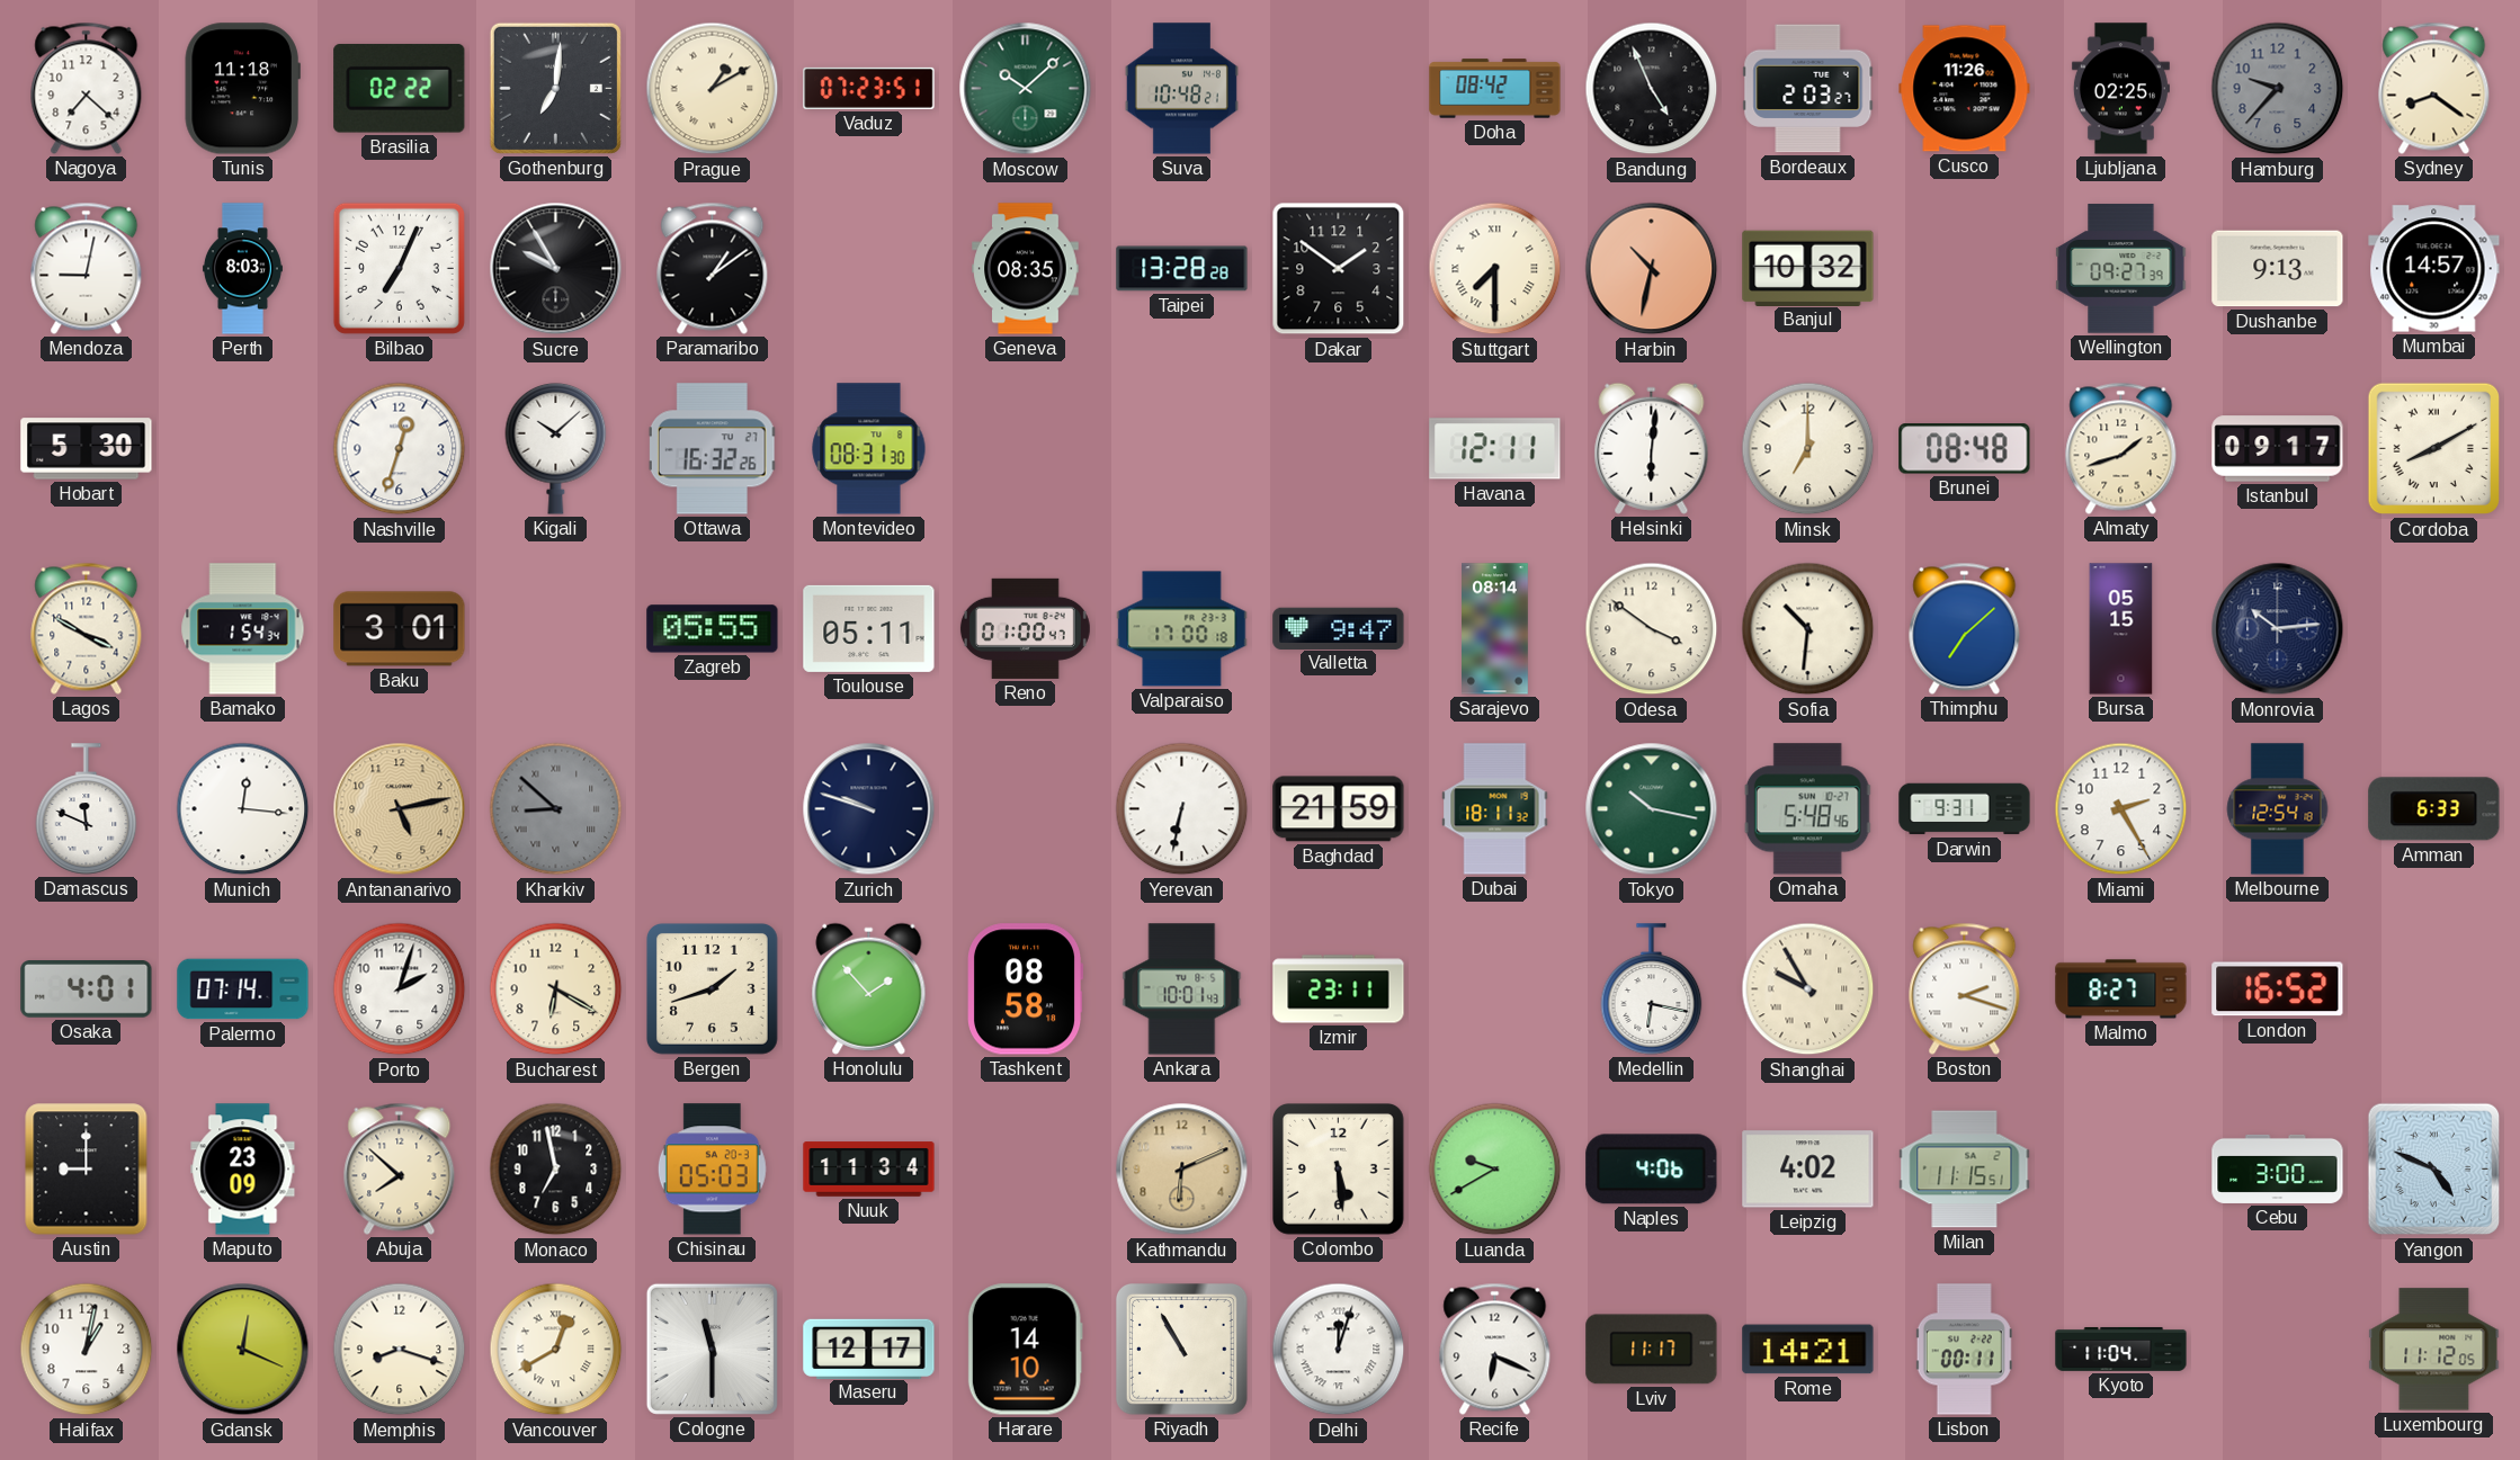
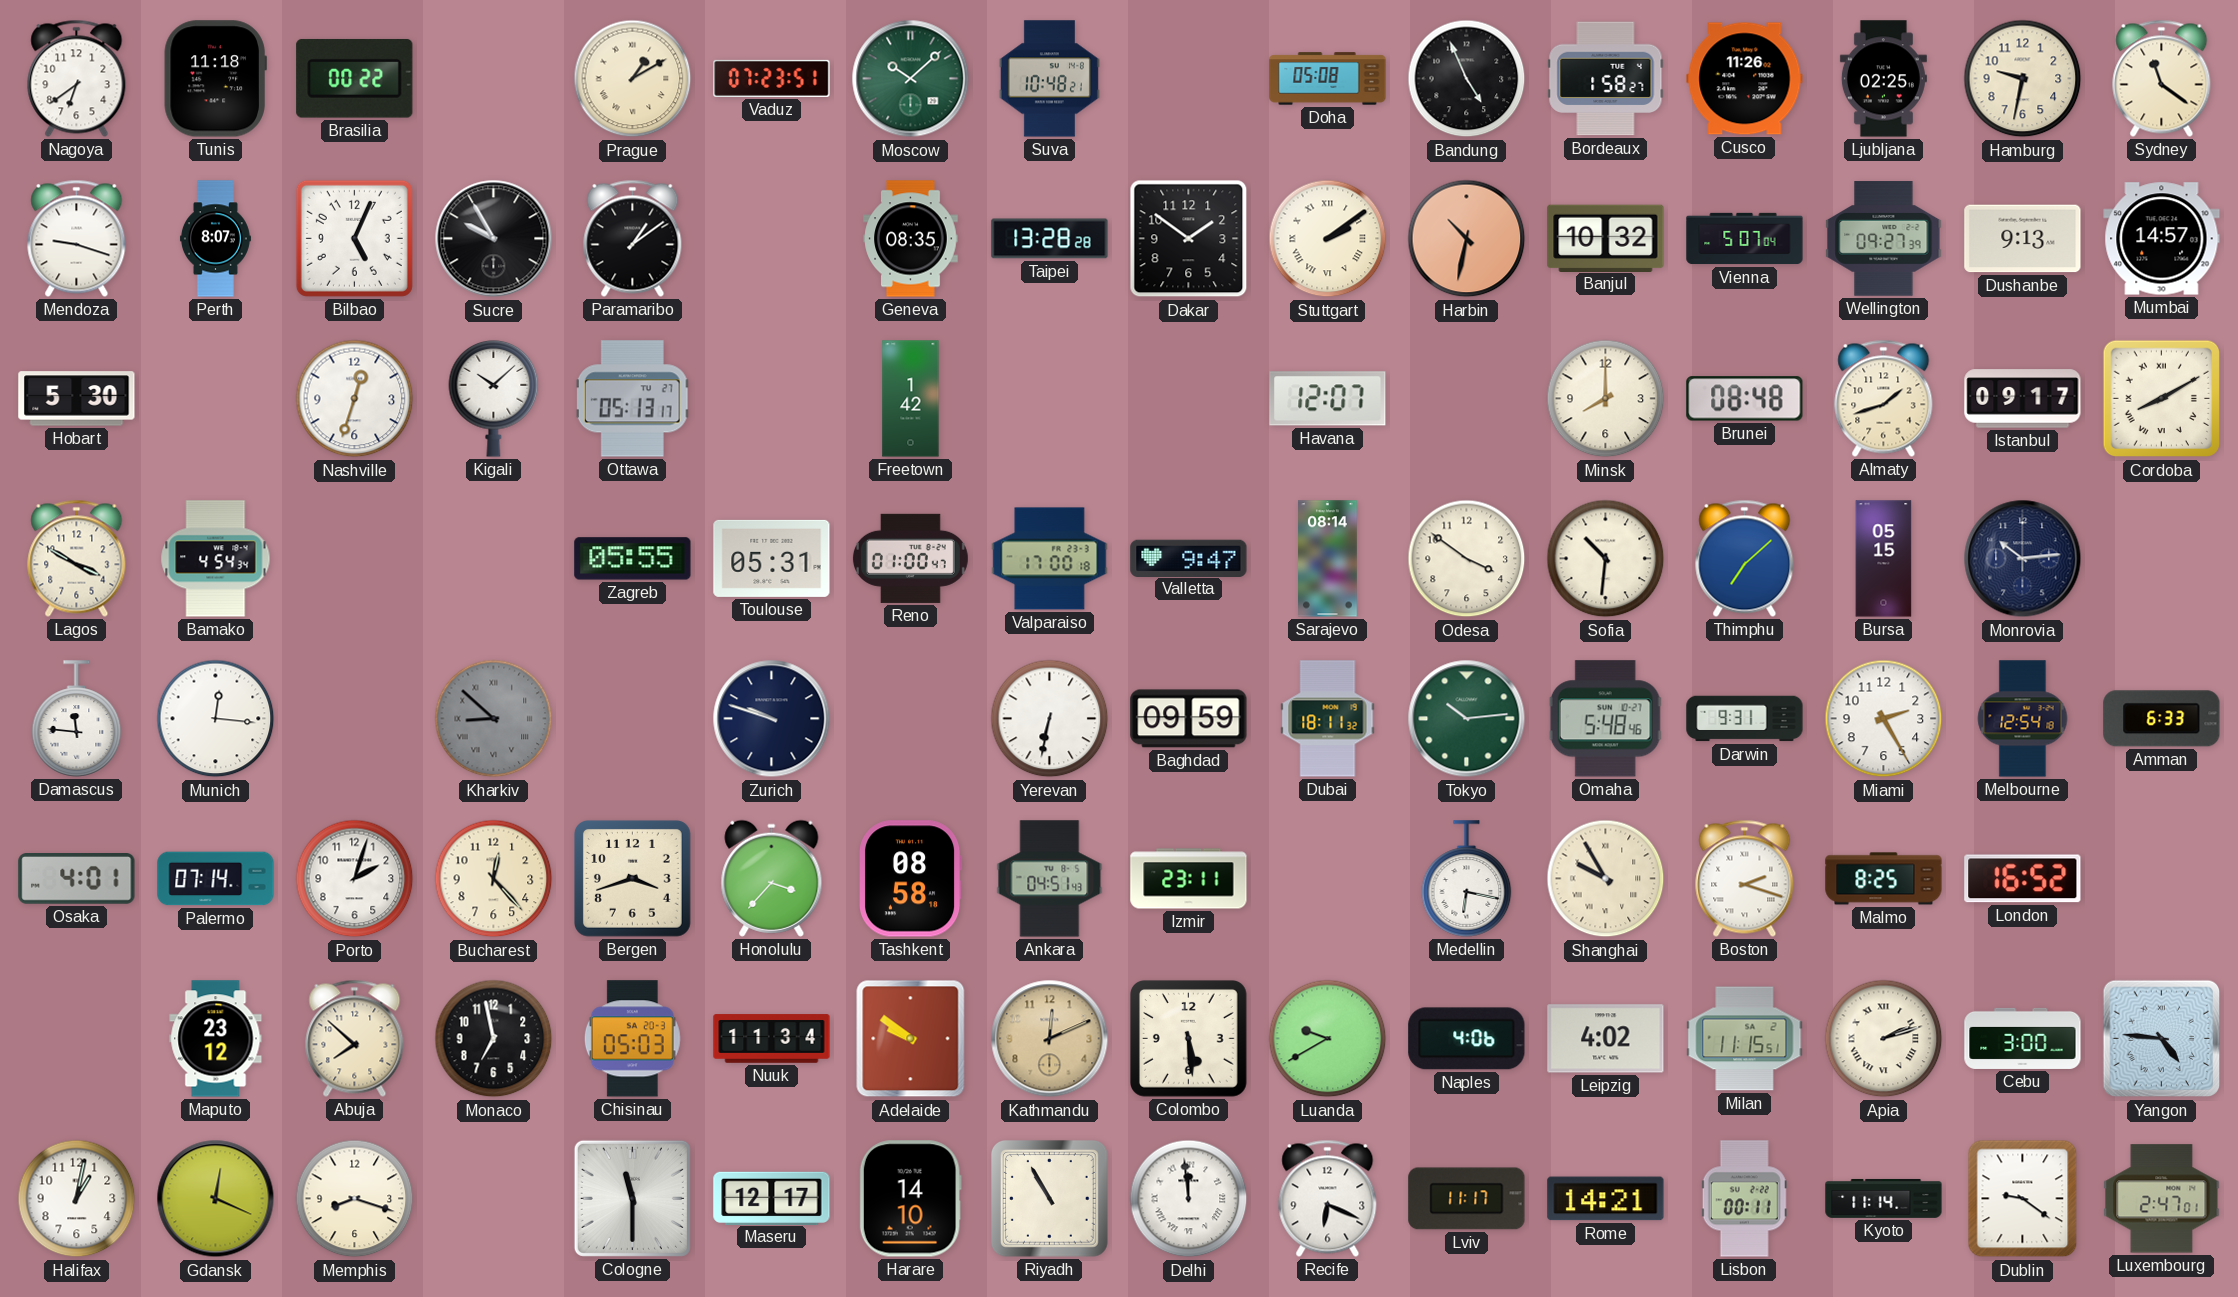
Nagoya: 7:22 -> 6:39
Brasilia: 02:22 -> 00:22
Gothenburg: 7:01 -> none
Doha: 08:42 -> 05:08
Bordeaux: 2:03 -> 1:58
Hamburg: 9:37 -> 9:32
Hamburg dial: grey -> cream
Sydney: 8:21 -> 11:21
Mendoza: 9:02 -> 9:18
Perth: 8:03 -> 8:07
Bilbao: 7:04 -> 5:04
Stuttgart: 7:30 -> 2:09
Vienna: none -> 5:07
Ottawa: 16:32 -> 05:13
Montevideo: 08:31 -> none
Freetown: none -> 1:42
Havana: 12:11 -> 12:07
Helsinki: 6:01 -> none
Minsk: 7:00 -> 8:00
Bamako: 1:54 -> 4:54
Baku: 3:01 -> none
Toulouse: 05:11 -> 05:31
Damascus: 11:49 -> 11:46
Antananarivo: 5:13 -> none
Baghdad: 21:59 -> 09:59
Tokyo: 10:17 -> 10:14
Bucharest: 6:20 -> 12:23
Bergen: 1:42 -> 3:42
Honolulu: 1:53 -> 3:37
Ankara: 10:01 -> 04:51
Malmo: 8:27 -> 8:25
Austin: 9:00 -> none
Maputo: 23:09 -> 23:12
Adelaide: none -> 9:51
Kathmandu: 6:11 -> 12:11
Apia: none -> 2:12
Yangon: 4:49 -> 4:46
Vancouver: 12:40 -> none
Delhi: 12:03 -> 11:59
Kyoto: 11:04 -> 11:14
Dublin: none -> 9:21
Luxembourg: 11:12 -> 2:47
